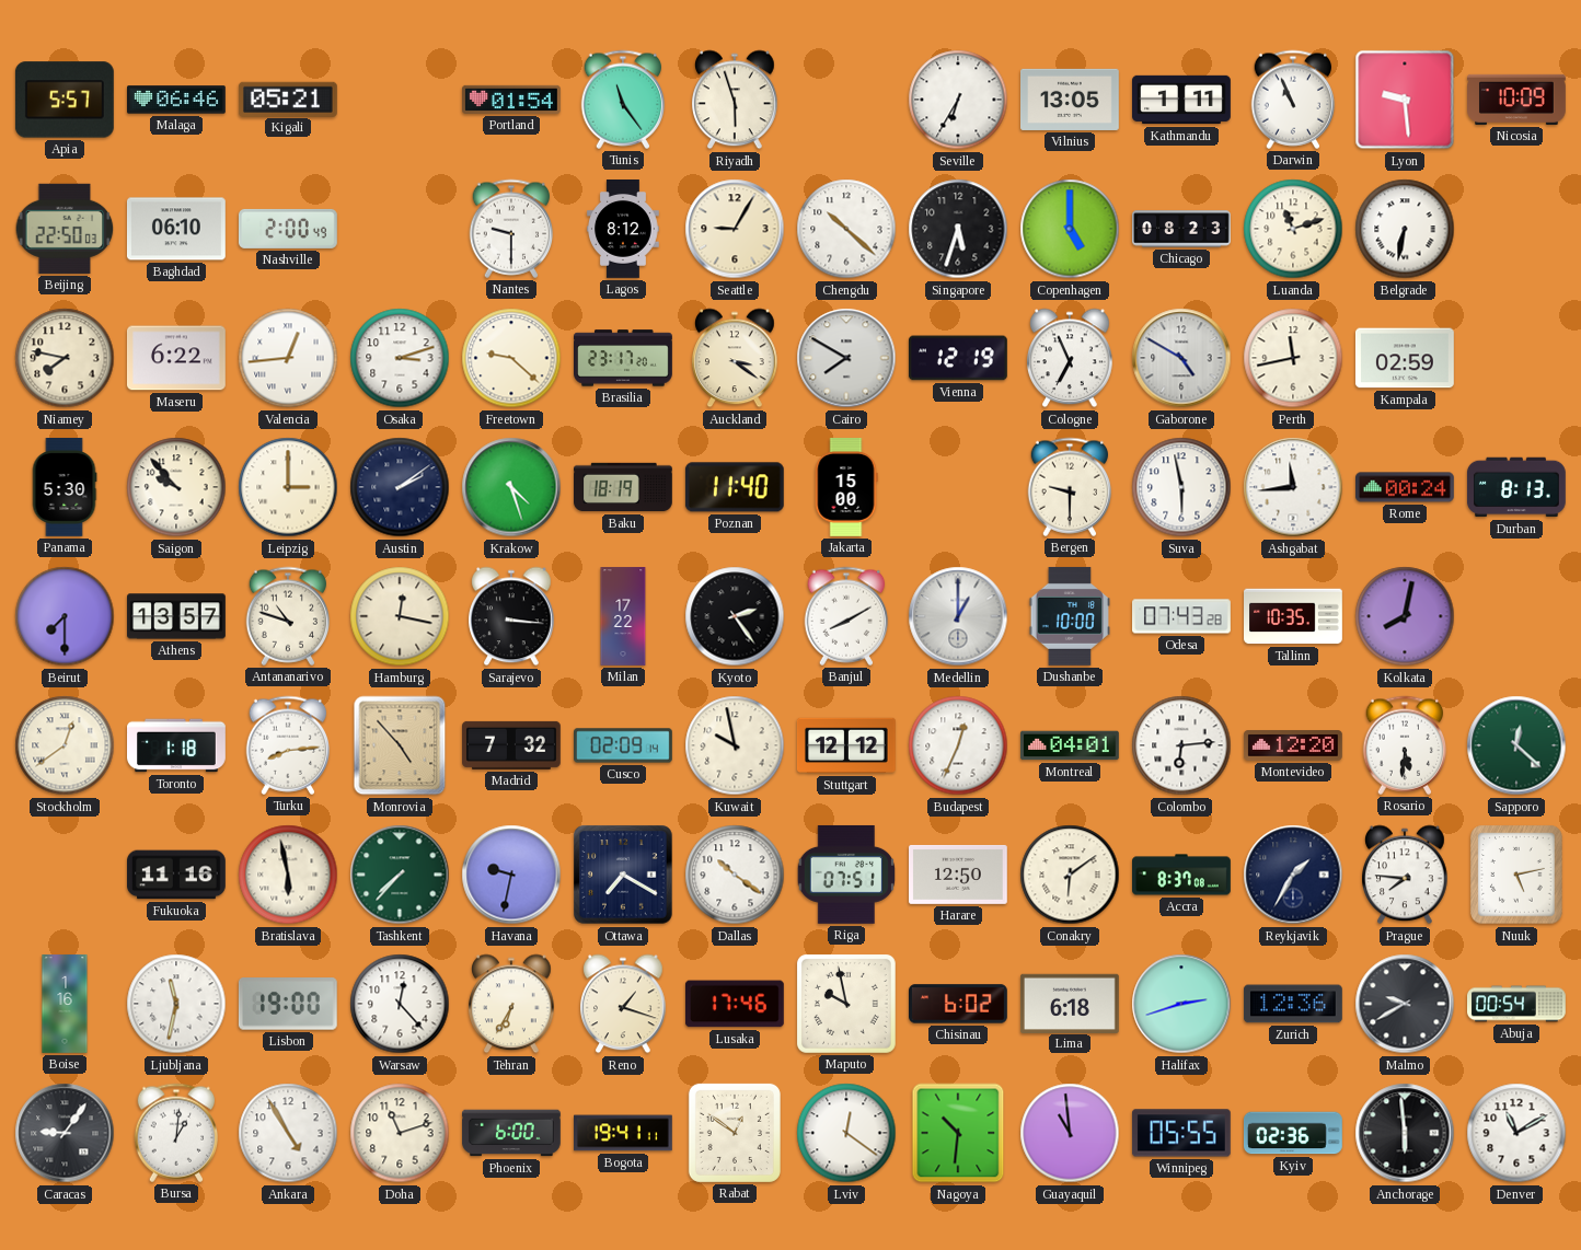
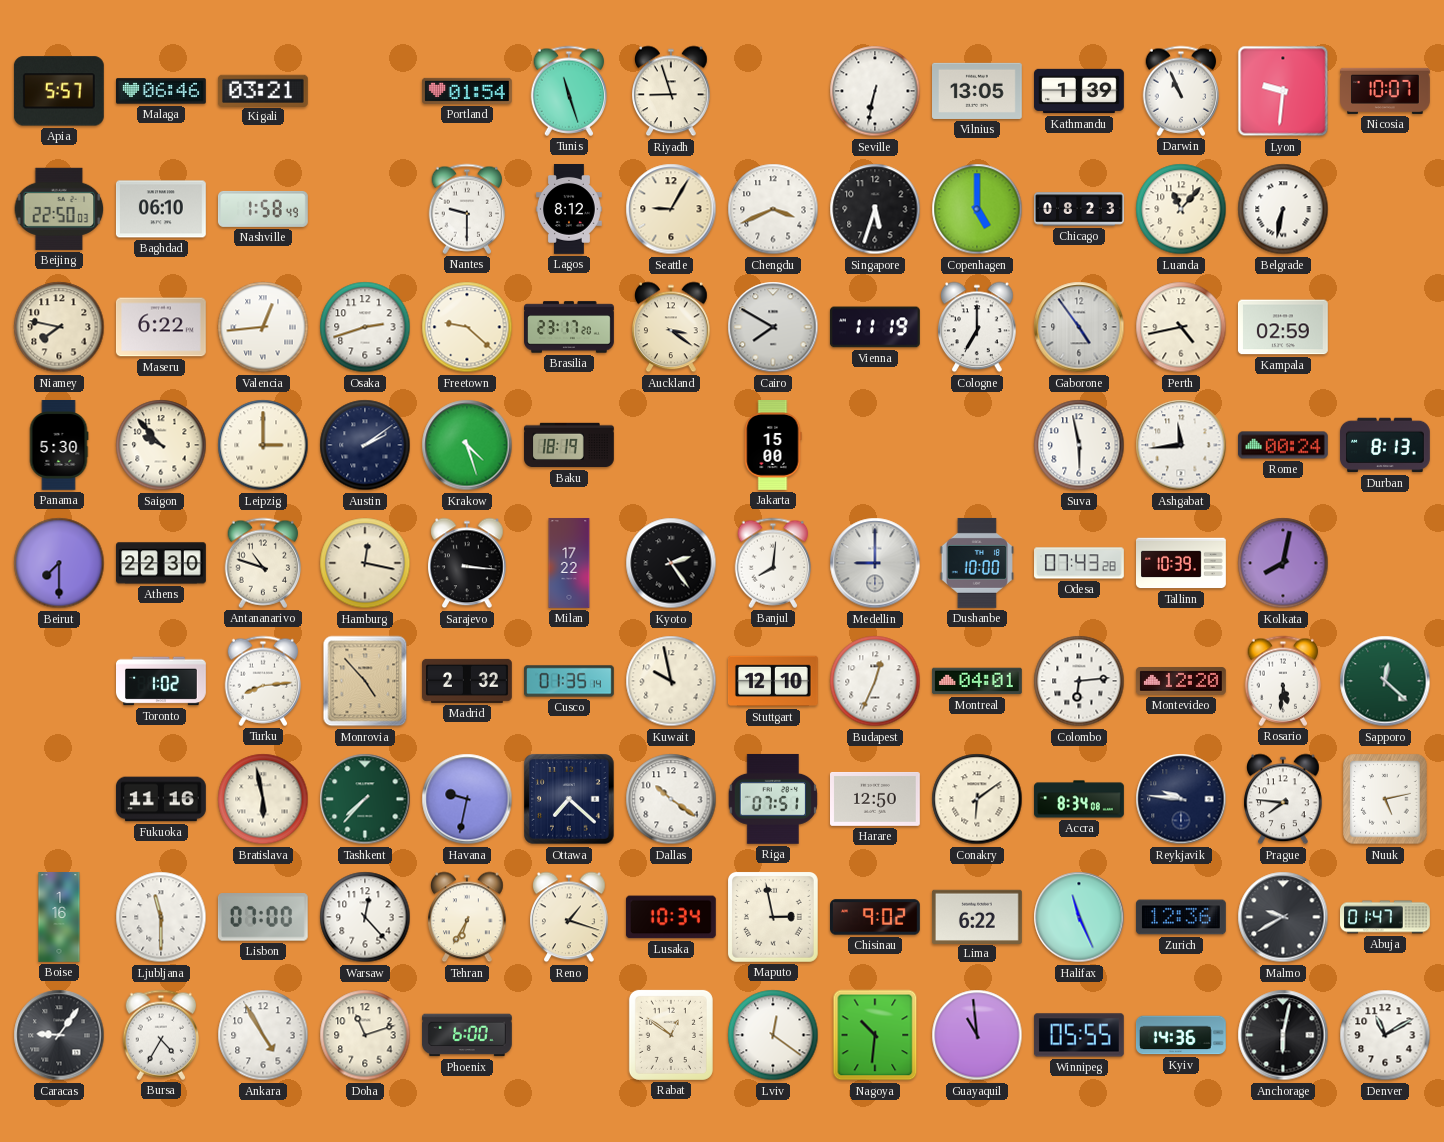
Kigali: 05:21 -> 03:21
Tunis: 11:24 -> 11:27
Riyadh: 5:57 -> 8:57
Seville: 6:35 -> 6:32
Kathmandu: 1:11 -> 1:39
Lyon: 9:29 -> 9:31
Nicosia: 10:09 -> 10:07
Nashville: 2:00 -> 1:58
Chengdu: 10:22 -> 3:41
Luanda: 11:12 -> 11:07
Osaka: 3:12 -> 2:42
Vienna: 12:19 -> 11:19
Cologne: 6:56 -> 7:00
Gaborone: 4:50 -> 4:54
Perth: 11:43 -> 4:43
Poznan: 11:40 -> none
Bergen: 9:30 -> none
Athens: 13:57 -> 22:30
Banjul: 8:10 -> 8:01
Medellin: 1:00 -> 9:00
Tallinn: 10:35 -> 10:39
Stockholm: 12:39 -> none
Toronto: 1:18 -> 1:02
Madrid: 7:32 -> 2:32
Cusco: 02:09 -> 01:35
Stuttgart: 12:12 -> 12:10
Ottawa: 7:20 -> 7:22
Accra: 8:37 -> 8:34
Reykjavik: 1:35 -> 9:46
Ljubljana: 11:32 -> 11:30
Lisbon: 19:00 -> 07:00
Lusaka: 17:46 -> 10:34
Maputo: 9:58 -> 2:58
Chisinau: 6:02 -> 9:02
Lima: 6:18 -> 6:22
Halifax: 2:42 -> 11:26
Abuja: 00:54 -> 01:47
Bursa: 1:01 -> 4:35
Bogota: 19:41 -> none
Kyiv: 02:36 -> 14:36
Anchorage: 5:59 -> 6:02
